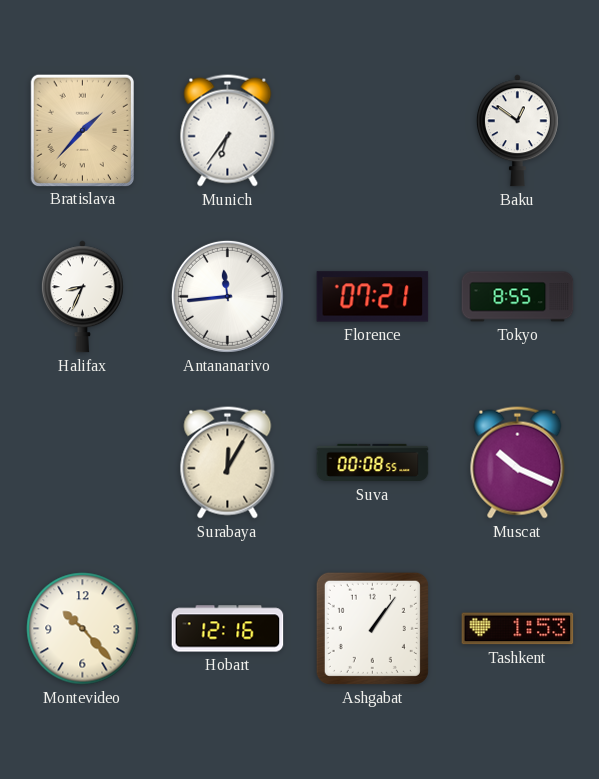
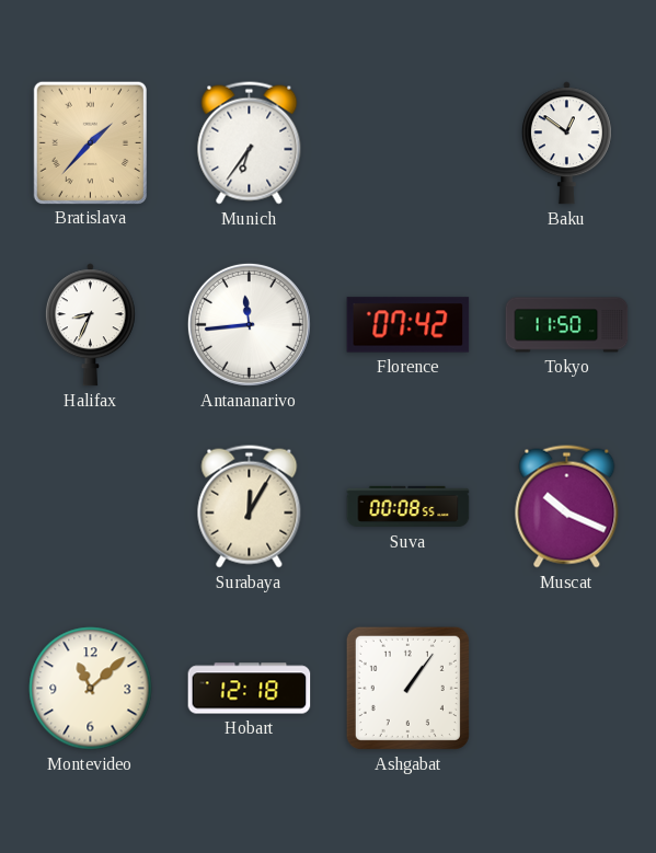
Florence: 07:21 -> 07:42
Tokyo: 8:55 -> 11:50
Montevideo: 10:23 -> 11:08
Hobart: 12:16 -> 12:18
Tashkent: 1:53 -> none
